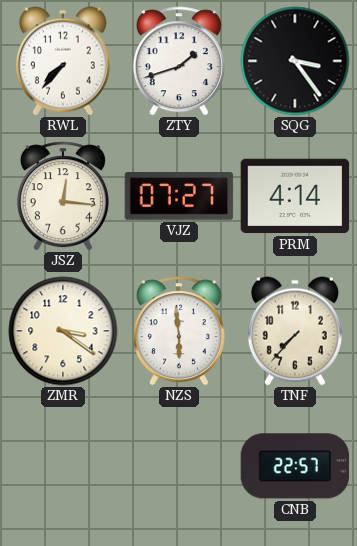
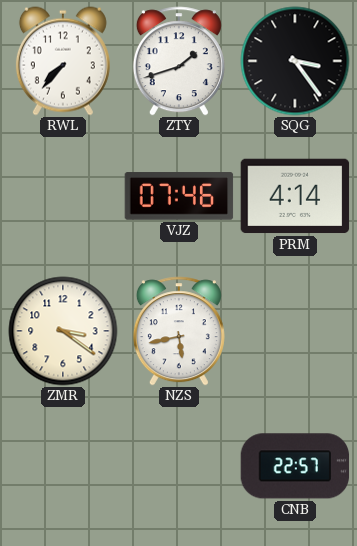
JSZ: 12:16 -> none
VJZ: 07:27 -> 07:46
NZS: 5:59 -> 5:43
TNF: 7:37 -> none
